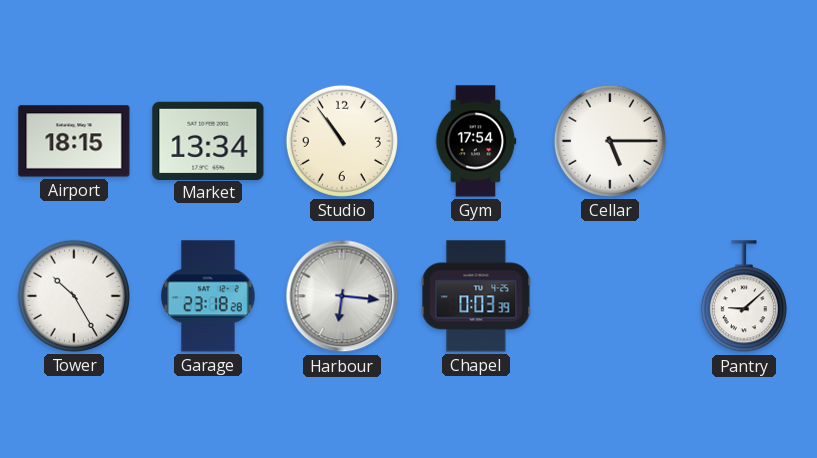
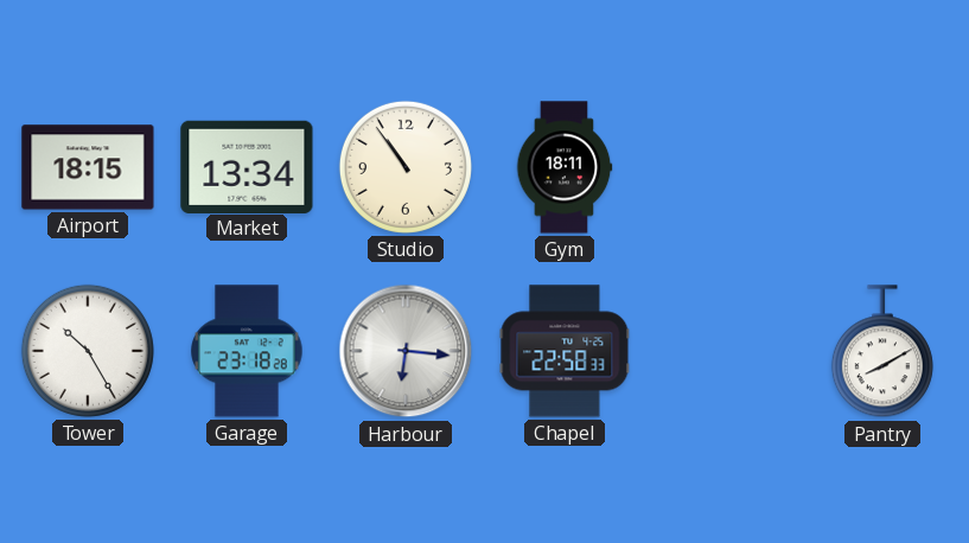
Gym: 17:54 -> 18:11
Cellar: 5:15 -> none
Chapel: 0:03 -> 22:58
Pantry: 9:08 -> 8:10
